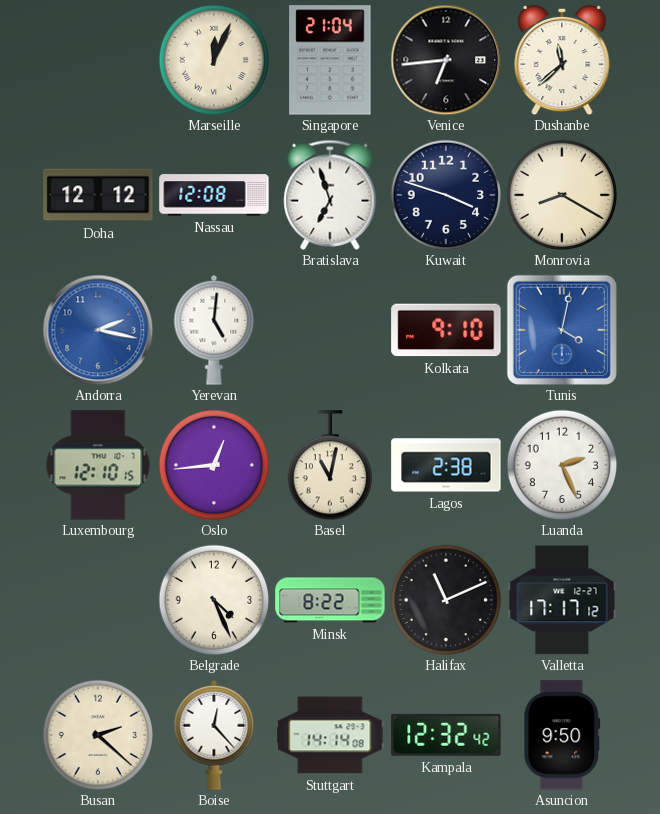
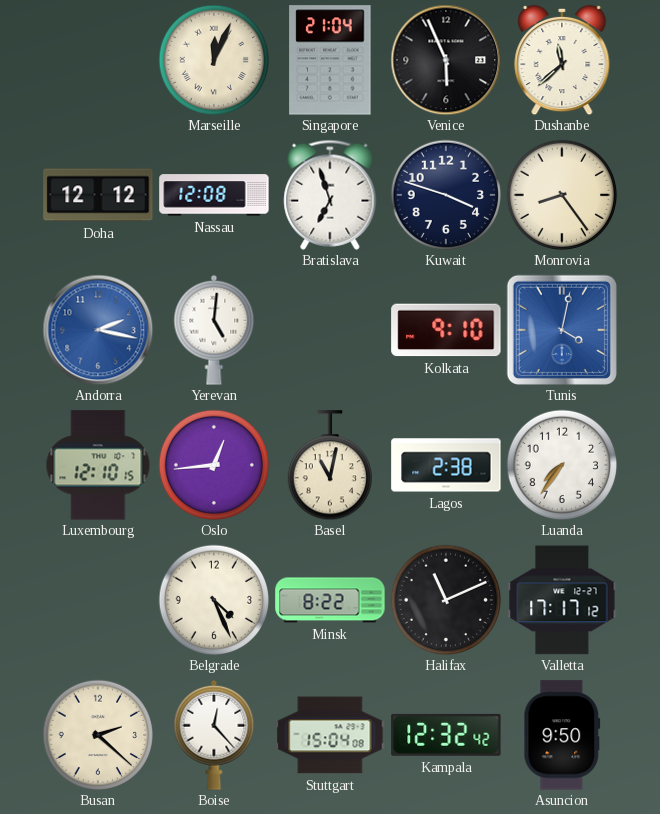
Venice: 6:44 -> 5:56
Monrovia: 8:20 -> 8:24
Luanda: 2:26 -> 7:36
Stuttgart: 14:14 -> 15:04
